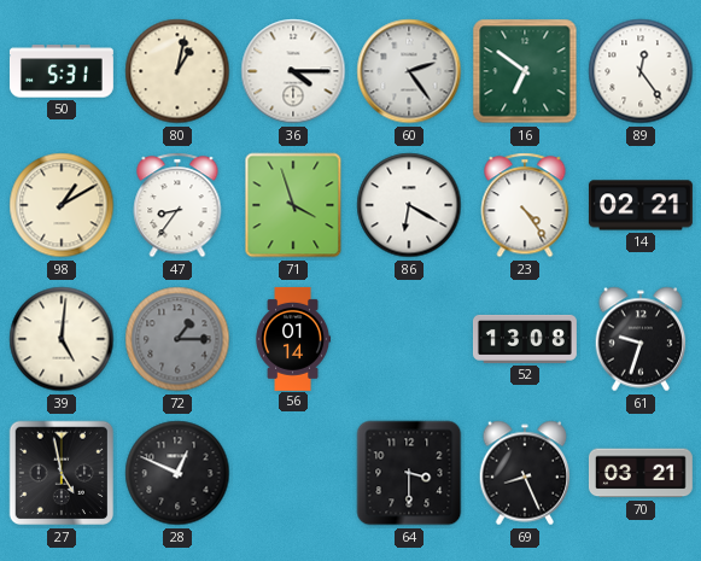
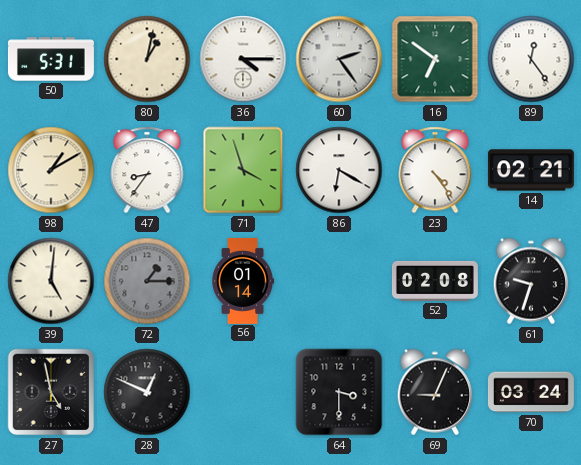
52: 13:08 -> 02:08
69: 8:26 -> 9:04
70: 03:21 -> 03:24
